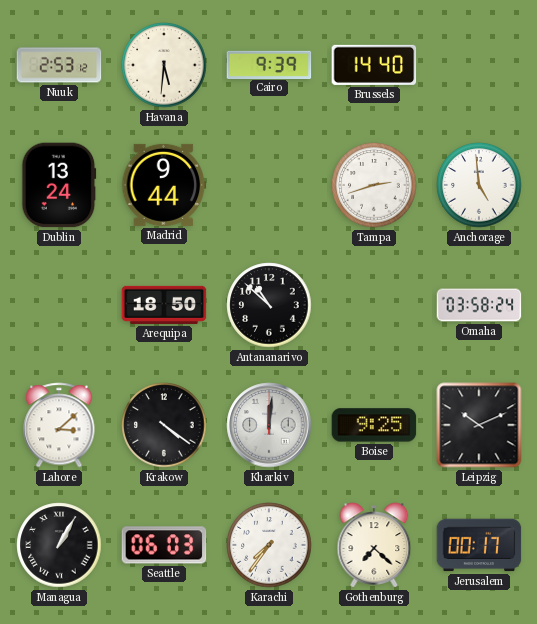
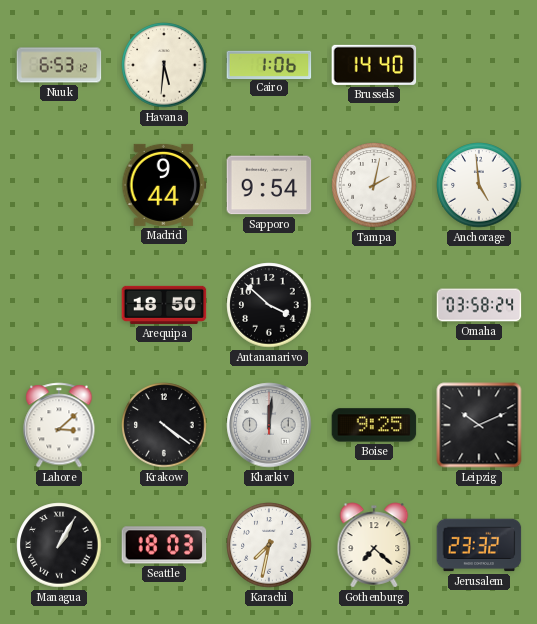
Nuuk: 2:53 -> 6:53
Cairo: 9:39 -> 1:06
Dublin: 13:24 -> none
Sapporo: none -> 9:54
Tampa: 2:42 -> 2:02
Antananarivo: 10:52 -> 3:52
Seattle: 06:03 -> 18:03
Karachi: 7:36 -> 7:32
Jerusalem: 00:17 -> 23:32
